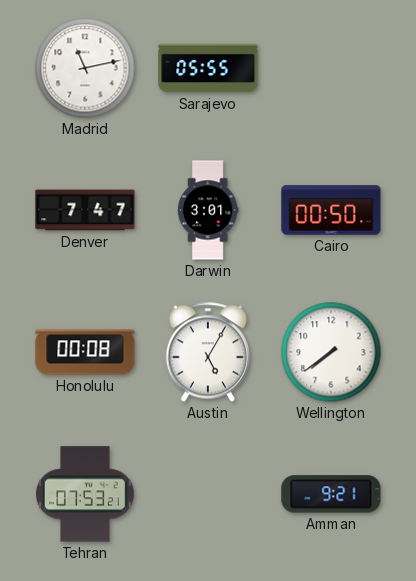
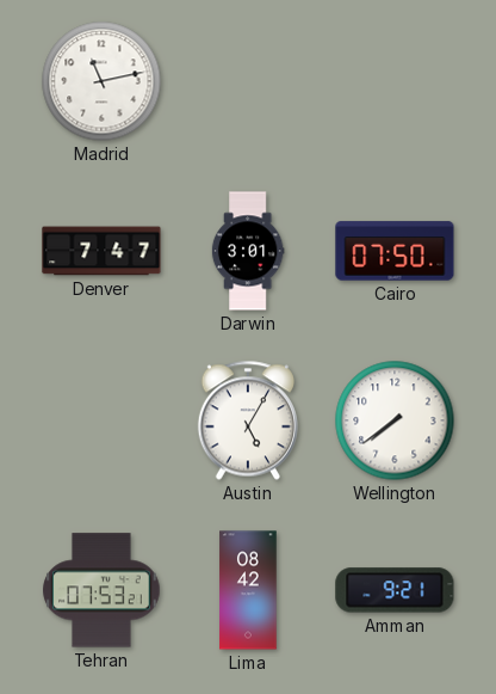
Sarajevo: 05:55 -> none
Cairo: 00:50 -> 07:50
Honolulu: 00:08 -> none
Lima: none -> 08:42
